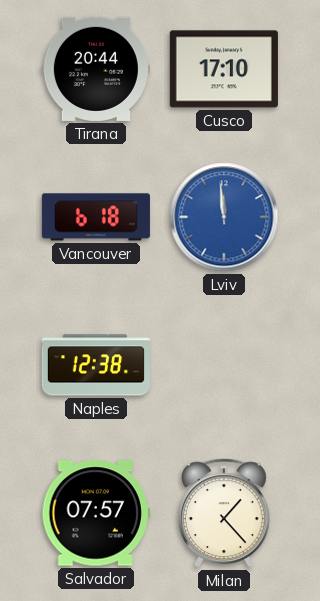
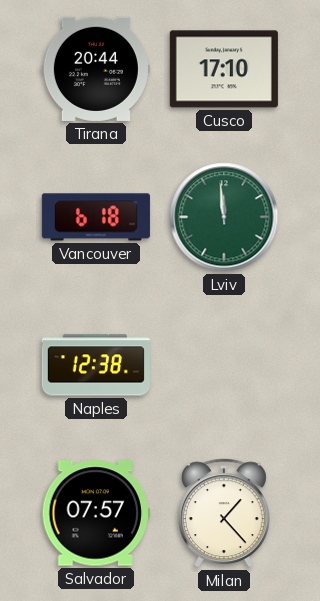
Lviv dial: blue -> green
